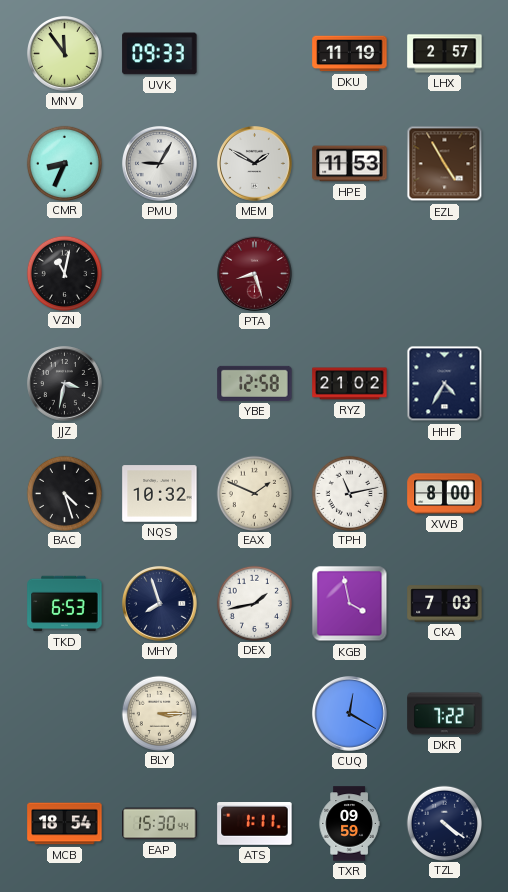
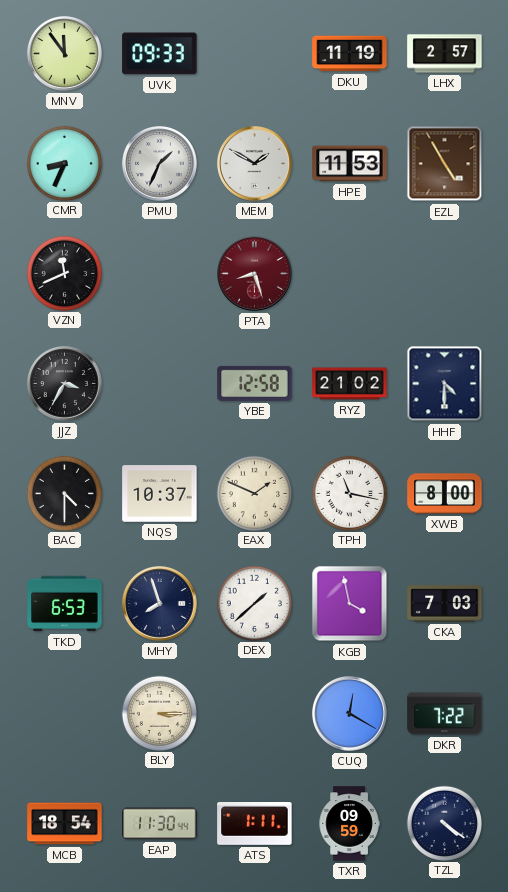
PMU: 9:05 -> 1:34
VZN: 11:02 -> 11:41
JJZ: 3:32 -> 3:35
HHF: 4:35 -> 4:30
BAC: 4:27 -> 4:30
NQS: 10:32 -> 10:37
TPH: 11:13 -> 11:17
DEX: 1:43 -> 1:38
EAP: 15:30 -> 11:30
